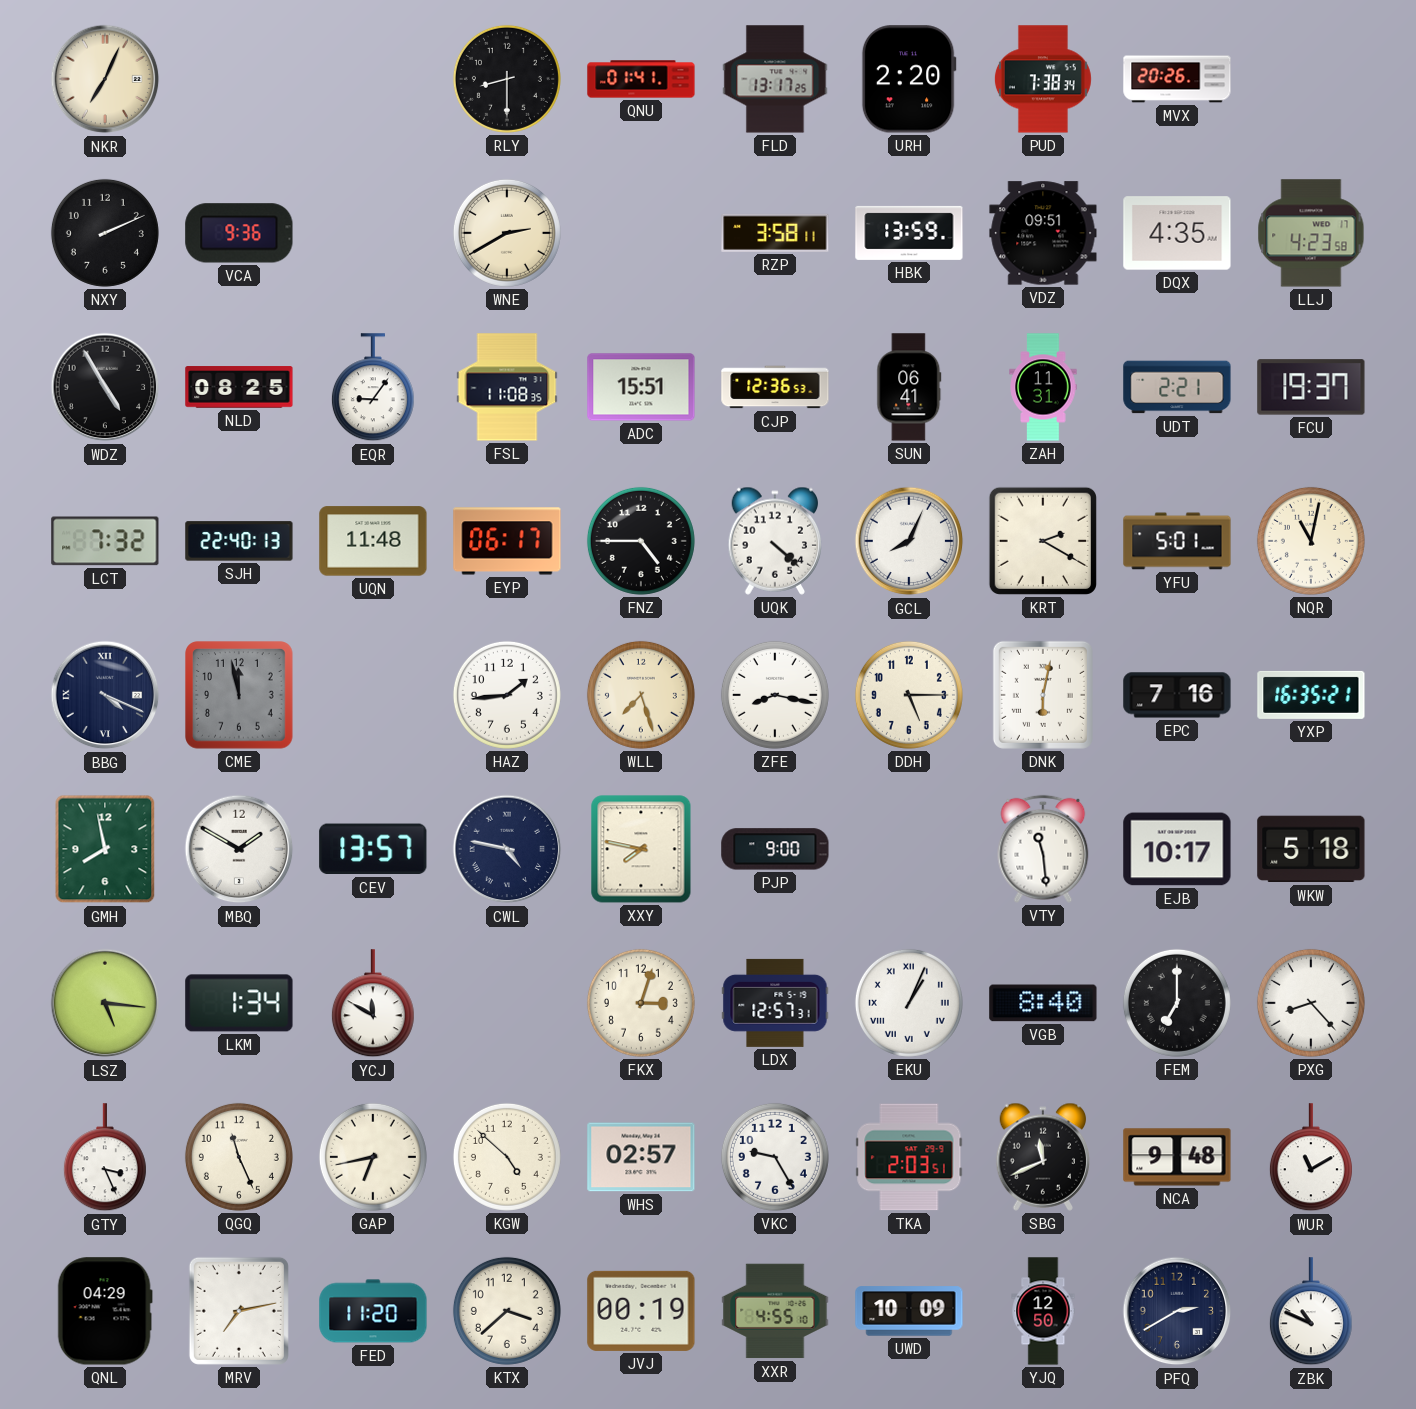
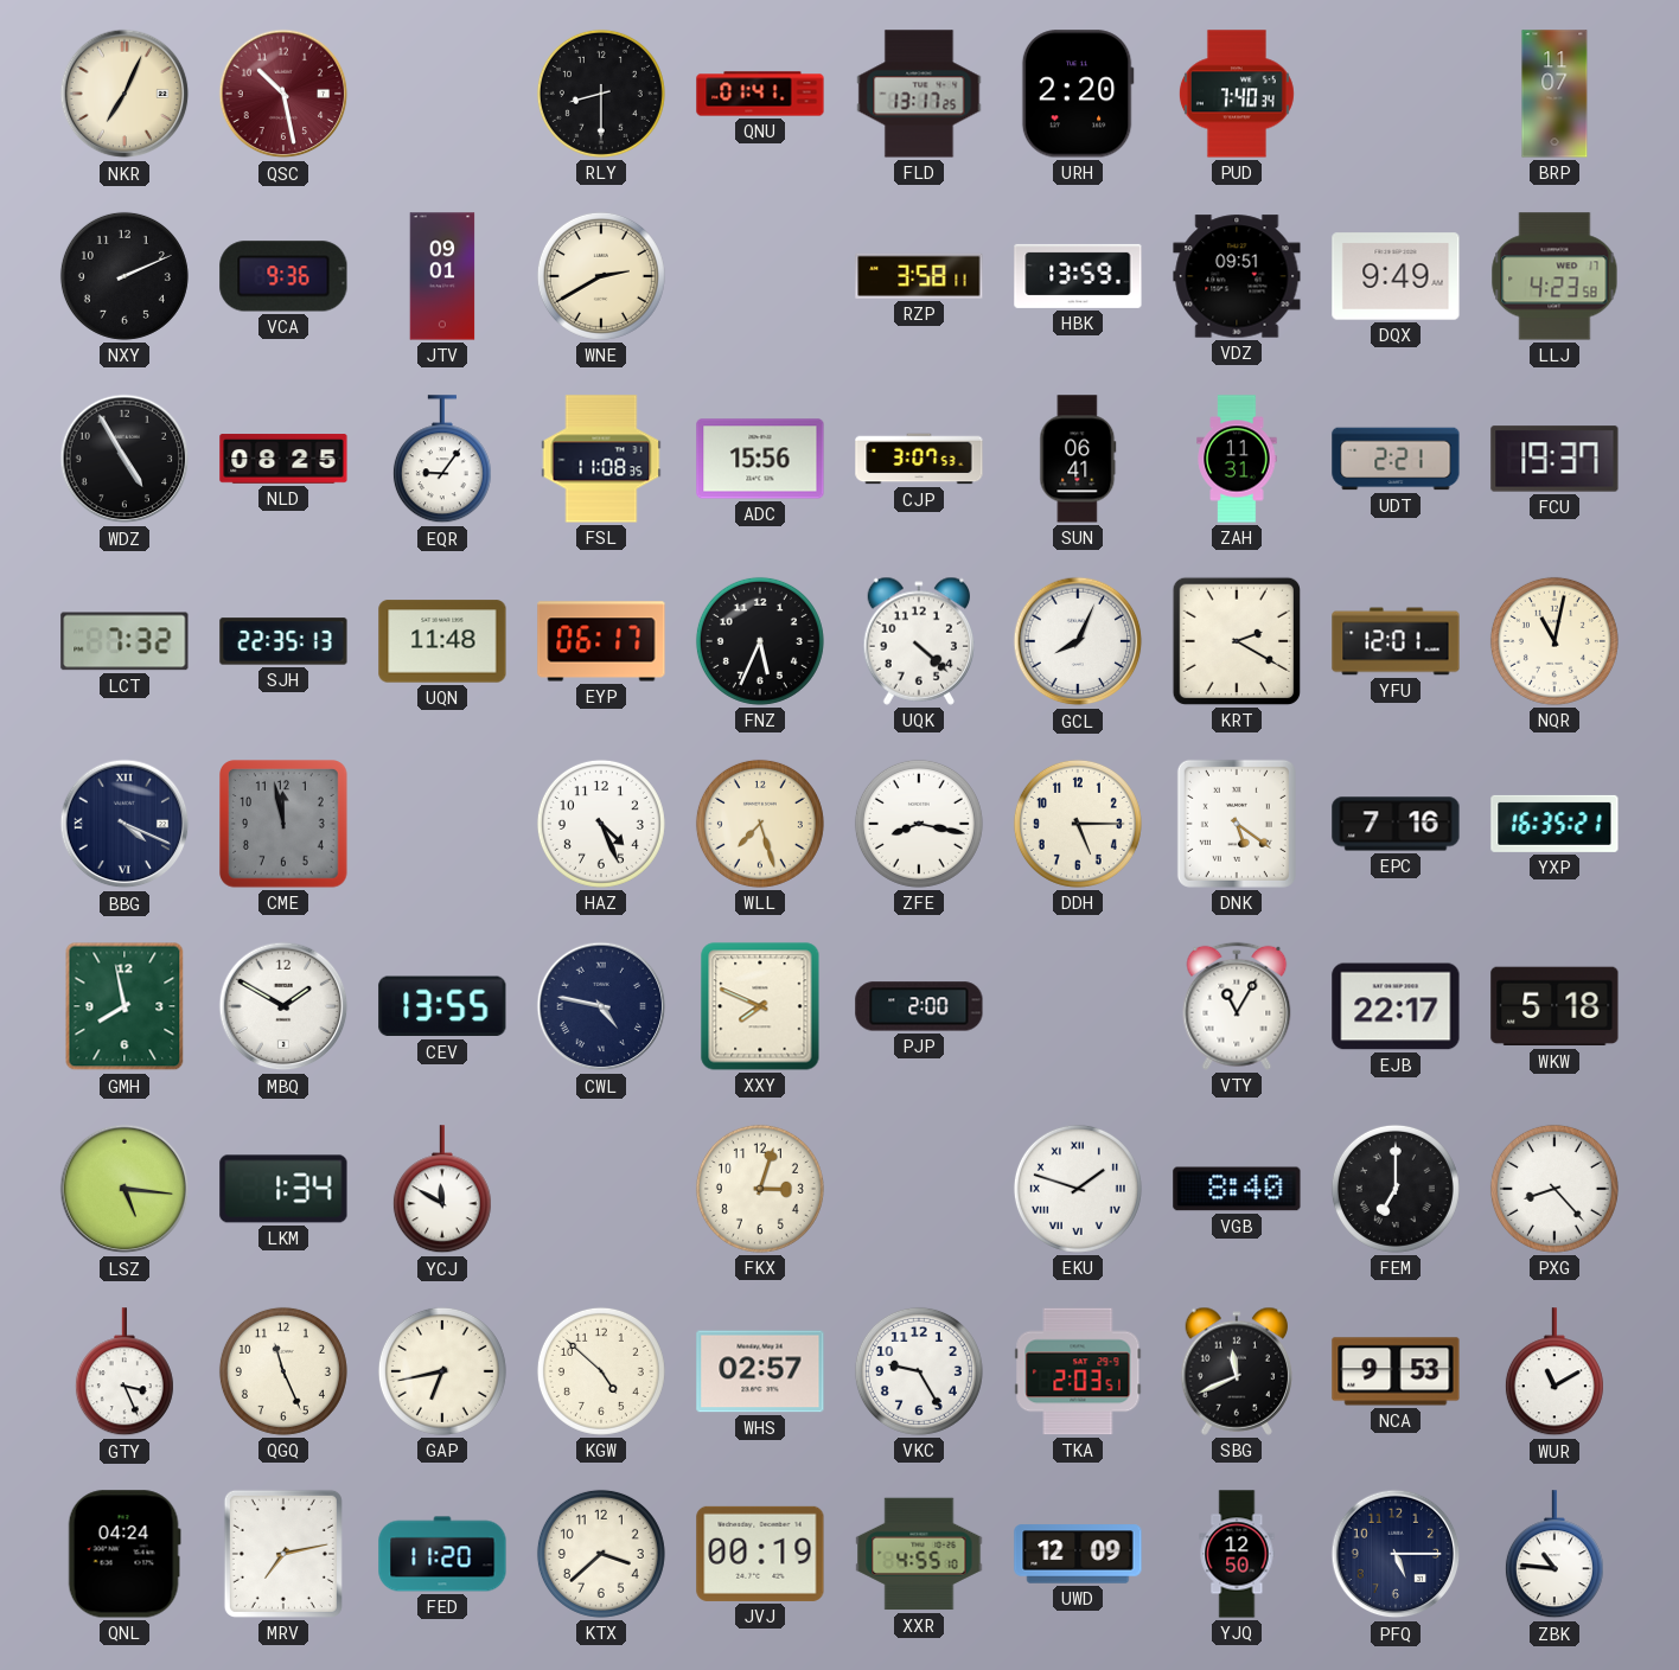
QSC: none -> 10:28
PUD: 7:38 -> 7:40
MVX: 20:26 -> none
BRP: none -> 11:07
JTV: none -> 09:01
DQX: 4:35 -> 9:49
ADC: 15:51 -> 15:56
CJP: 12:36 -> 3:07
SJH: 22:40 -> 22:35
FNZ: 4:45 -> 5:34
YFU: 5:01 -> 12:01
HAZ: 1:44 -> 4:26
DNK: 6:02 -> 5:21
CEV: 13:57 -> 13:55
XXY: 7:47 -> 7:49
PJP: 9:00 -> 2:00
VTY: 11:29 -> 11:05
EJB: 10:17 -> 22:17
LDX: 12:57 -> none
EKU: 1:04 -> 1:48
NCA: 9:48 -> 9:53
QNL: 04:29 -> 04:24
UWD: 10:09 -> 12:09
PFQ: 2:40 -> 5:15
ZBK: 10:49 -> 10:46
